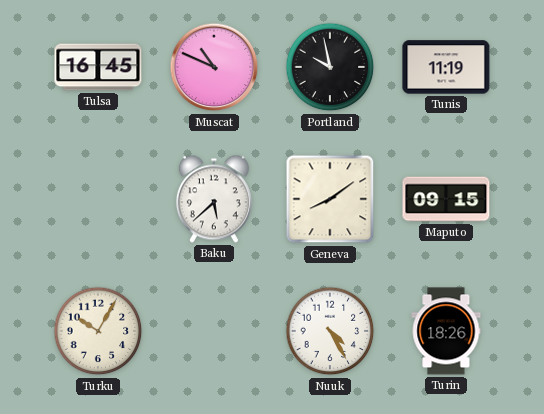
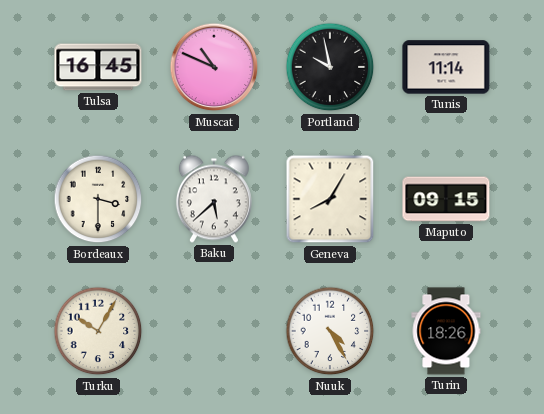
Tunis: 11:19 -> 11:14
Bordeaux: none -> 3:30
Geneva: 8:09 -> 8:05
